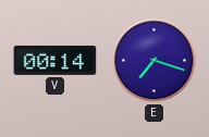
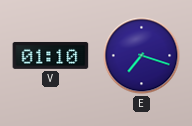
V: 00:14 -> 01:10
